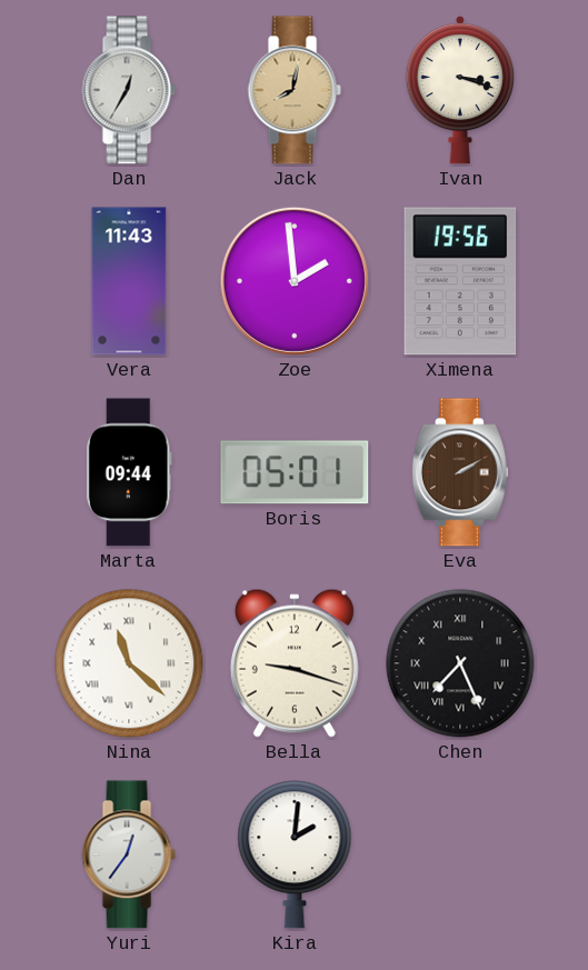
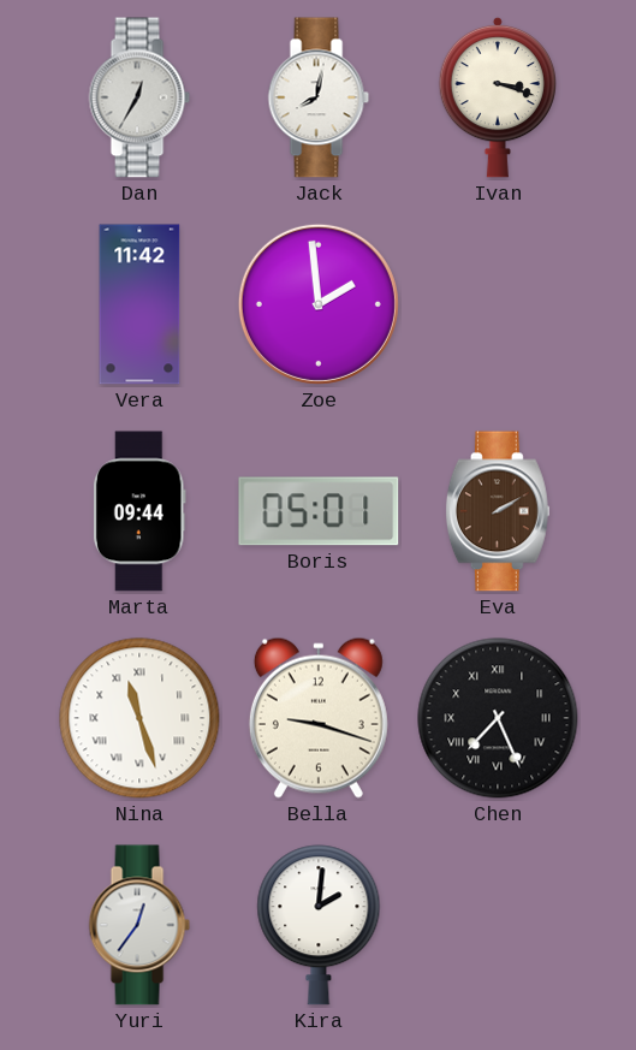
Jack dial: champagne -> white
Vera: 11:43 -> 11:42
Ximena: 19:56 -> none
Nina: 11:22 -> 11:27
